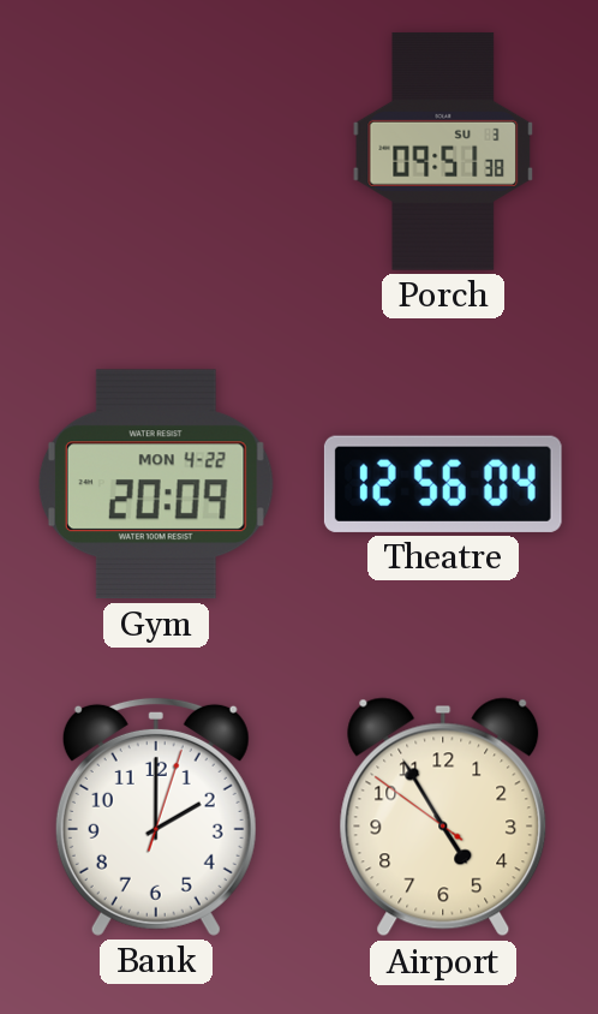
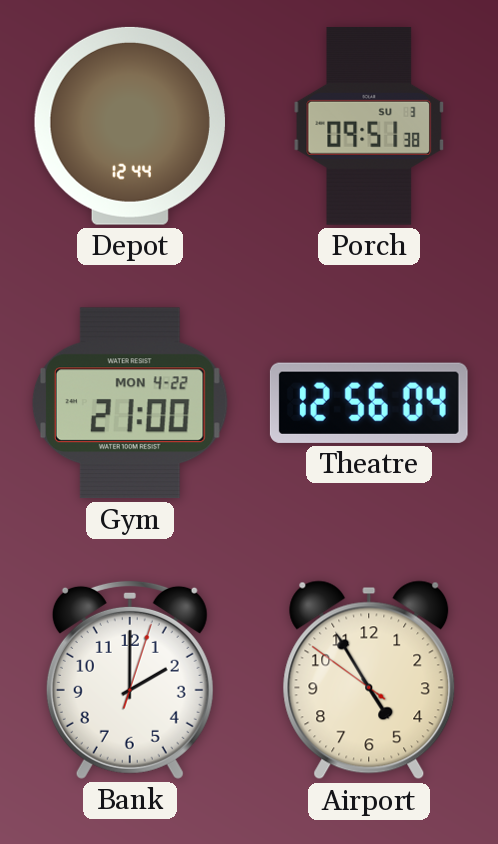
Depot: none -> 12:44
Gym: 20:09 -> 21:00
